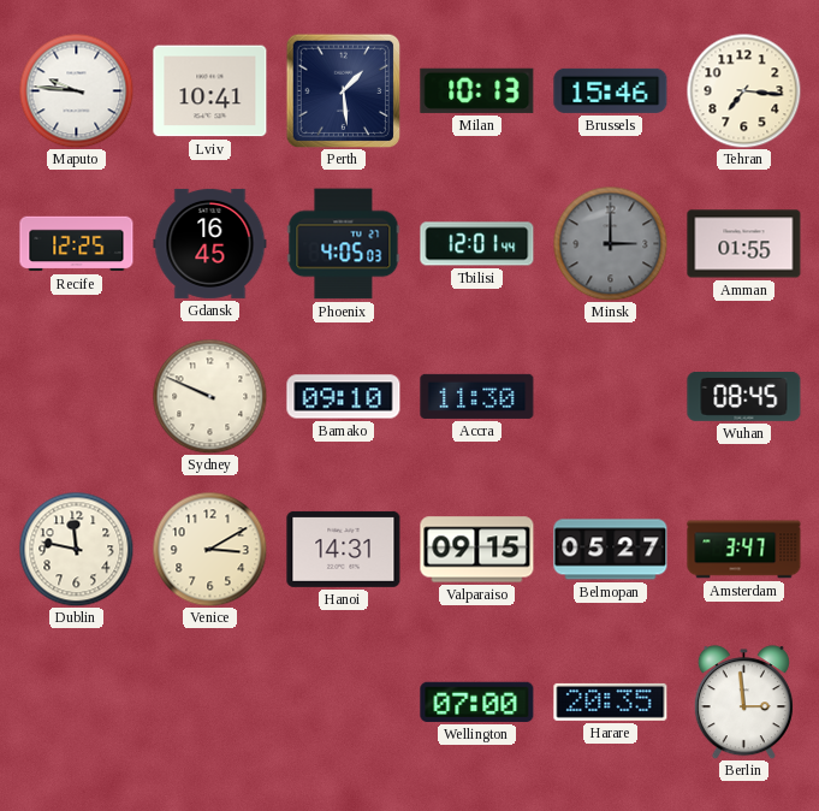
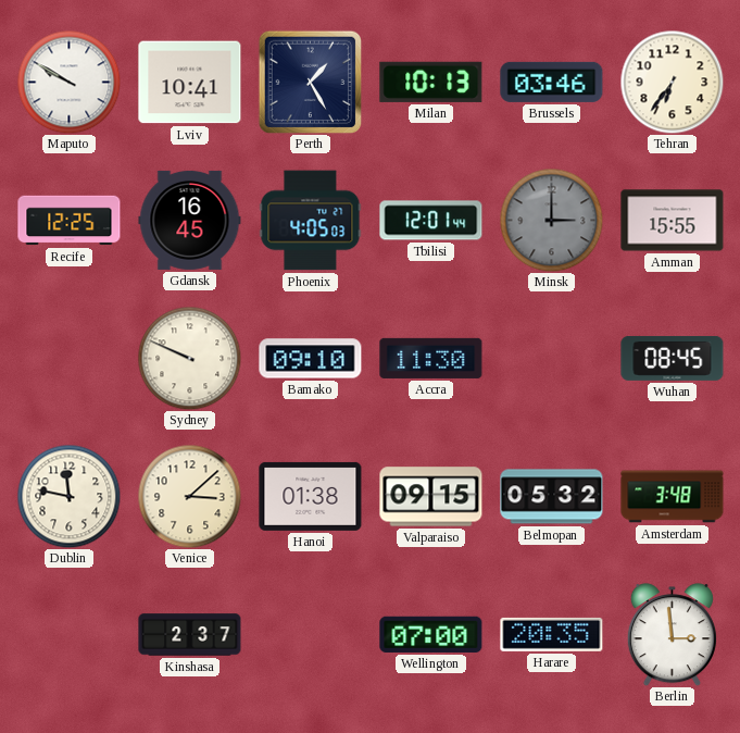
Maputo: 9:46 -> 9:50
Perth: 1:29 -> 1:25
Brussels: 15:46 -> 03:46
Tehran: 7:16 -> 6:36
Amman: 01:55 -> 15:55
Venice: 3:10 -> 3:08
Hanoi: 14:31 -> 01:38
Belmopan: 05:27 -> 05:32
Amsterdam: 3:47 -> 3:48
Kinshasa: none -> 2:37
